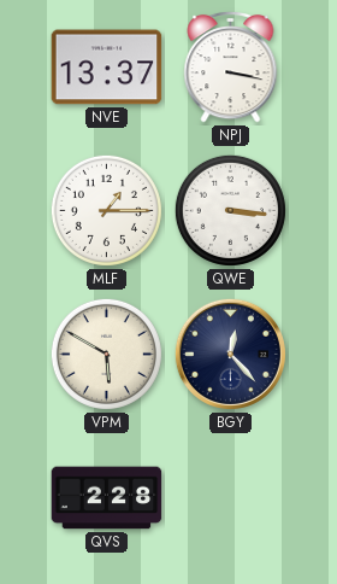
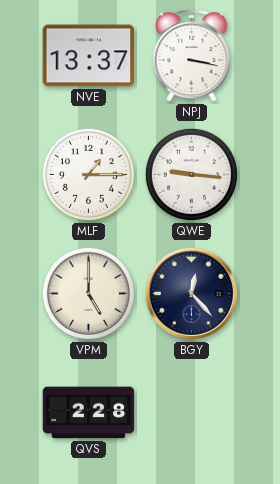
QWE: 3:16 -> 9:16
VPM: 5:50 -> 5:00
